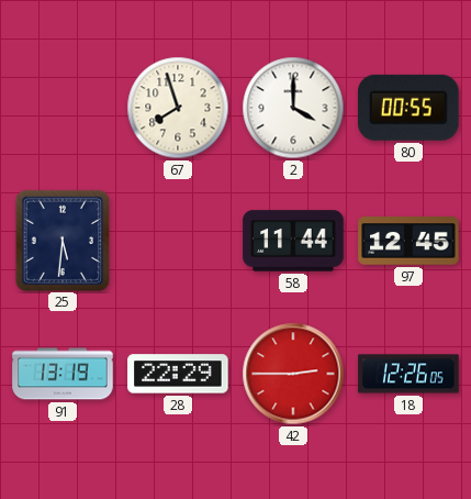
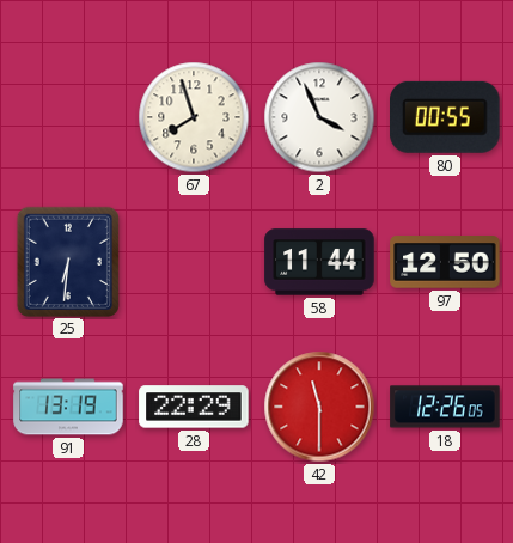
2: 4:00 -> 3:56
25: 5:31 -> 6:31
97: 12:45 -> 12:50
42: 2:45 -> 11:30
